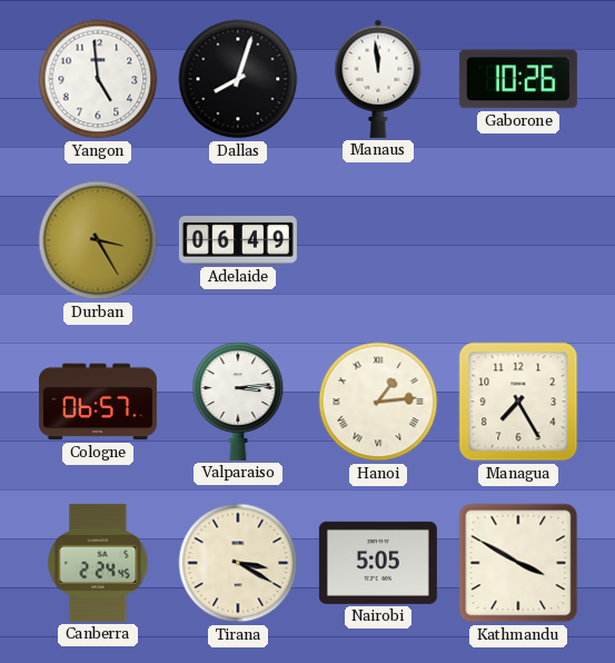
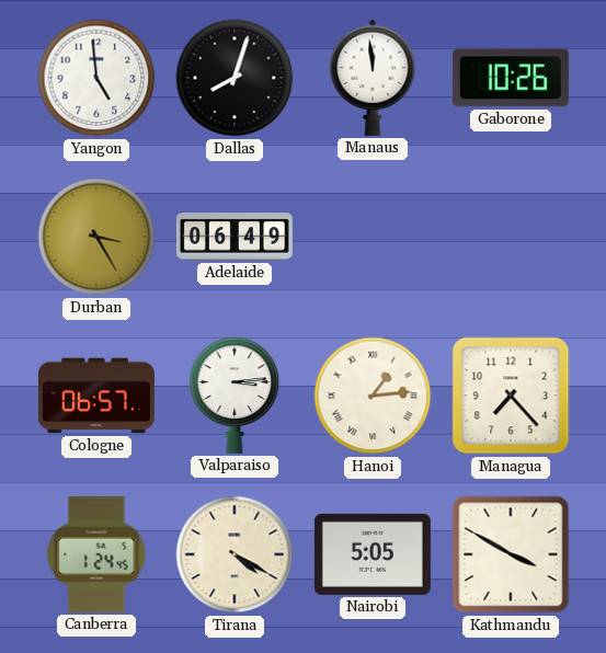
Managua: 7:25 -> 7:23
Canberra: 2:24 -> 1:24
Tirana: 3:20 -> 4:20
